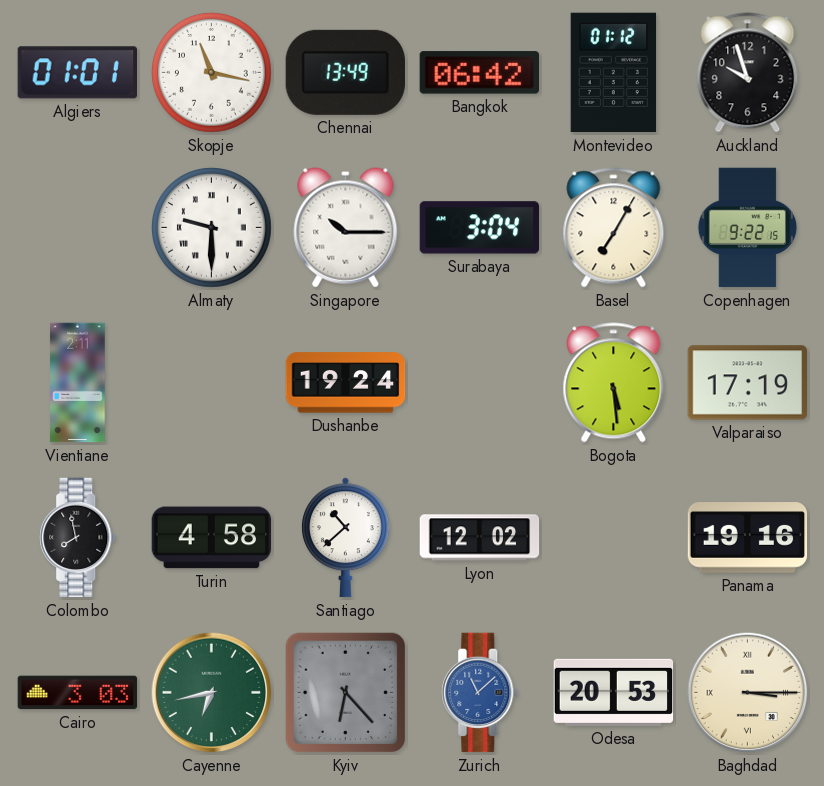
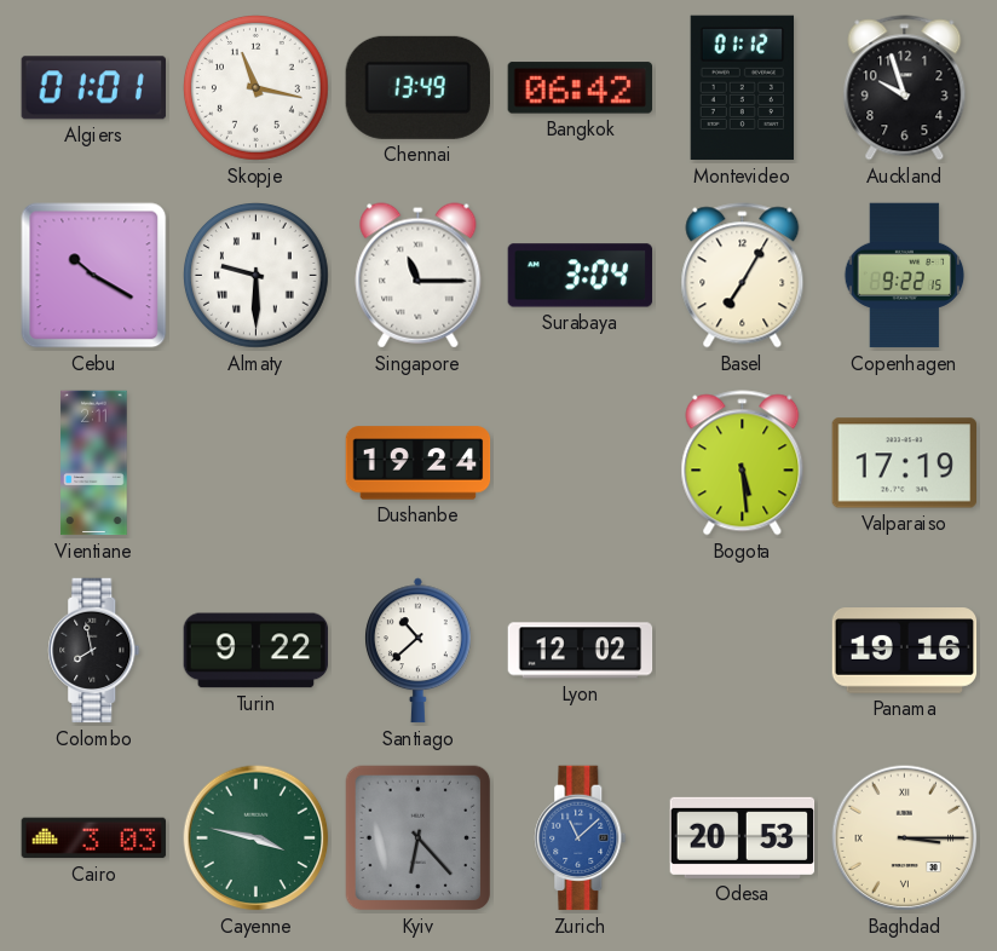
Cebu: none -> 10:20
Singapore: 10:15 -> 11:15
Turin: 4:58 -> 9:22
Cayenne: 6:43 -> 3:47
